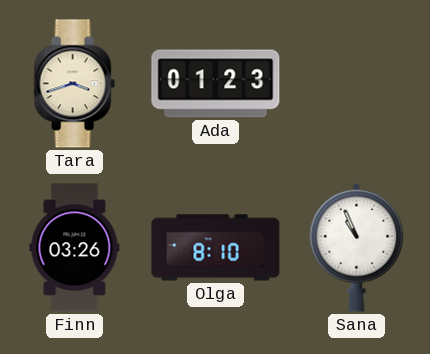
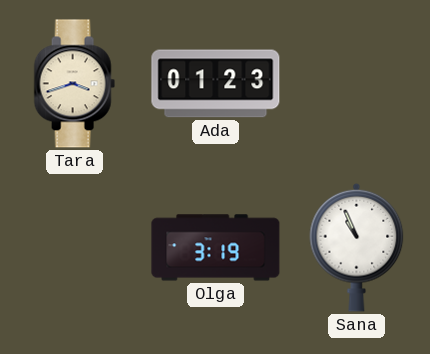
Finn: 03:26 -> none
Olga: 8:10 -> 3:19
